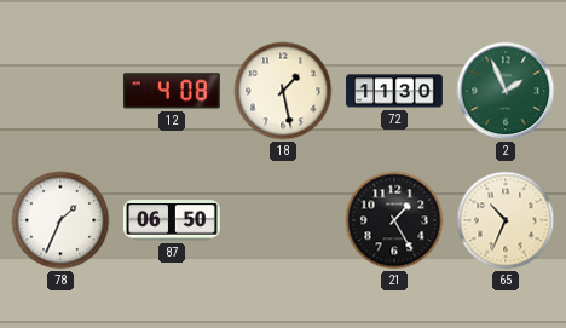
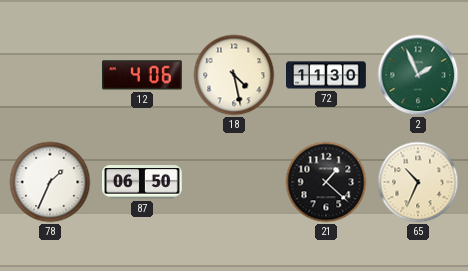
12: 4:08 -> 4:06
18: 1:28 -> 4:28
21: 1:25 -> 1:22
